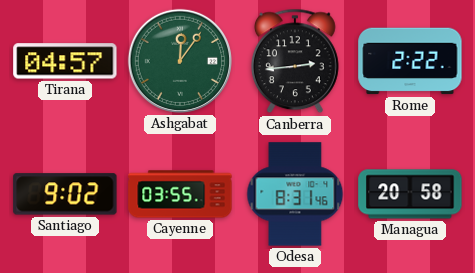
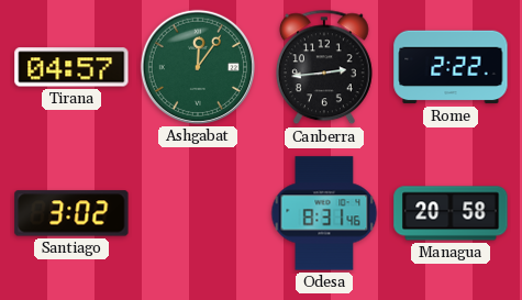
Santiago: 9:02 -> 3:02
Cayenne: 03:55 -> none
